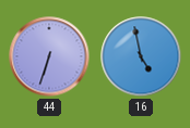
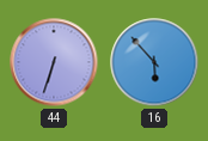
16: 4:58 -> 5:53
